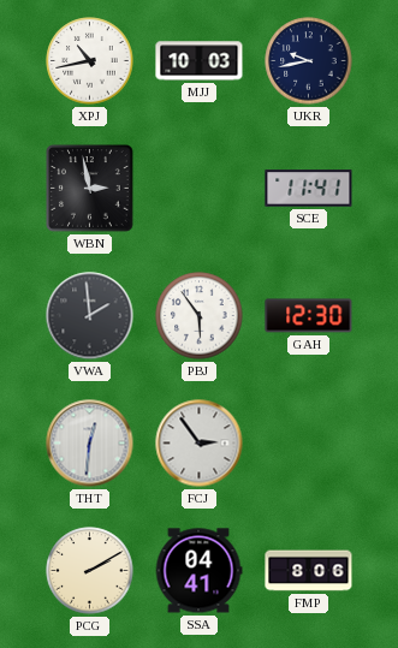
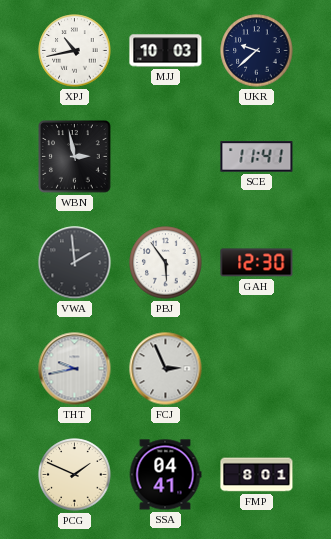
UKR: 9:43 -> 9:38
THT: 12:31 -> 9:43
FCJ: 2:54 -> 2:56
PCG: 2:10 -> 1:49
FMP: 8:06 -> 8:01
